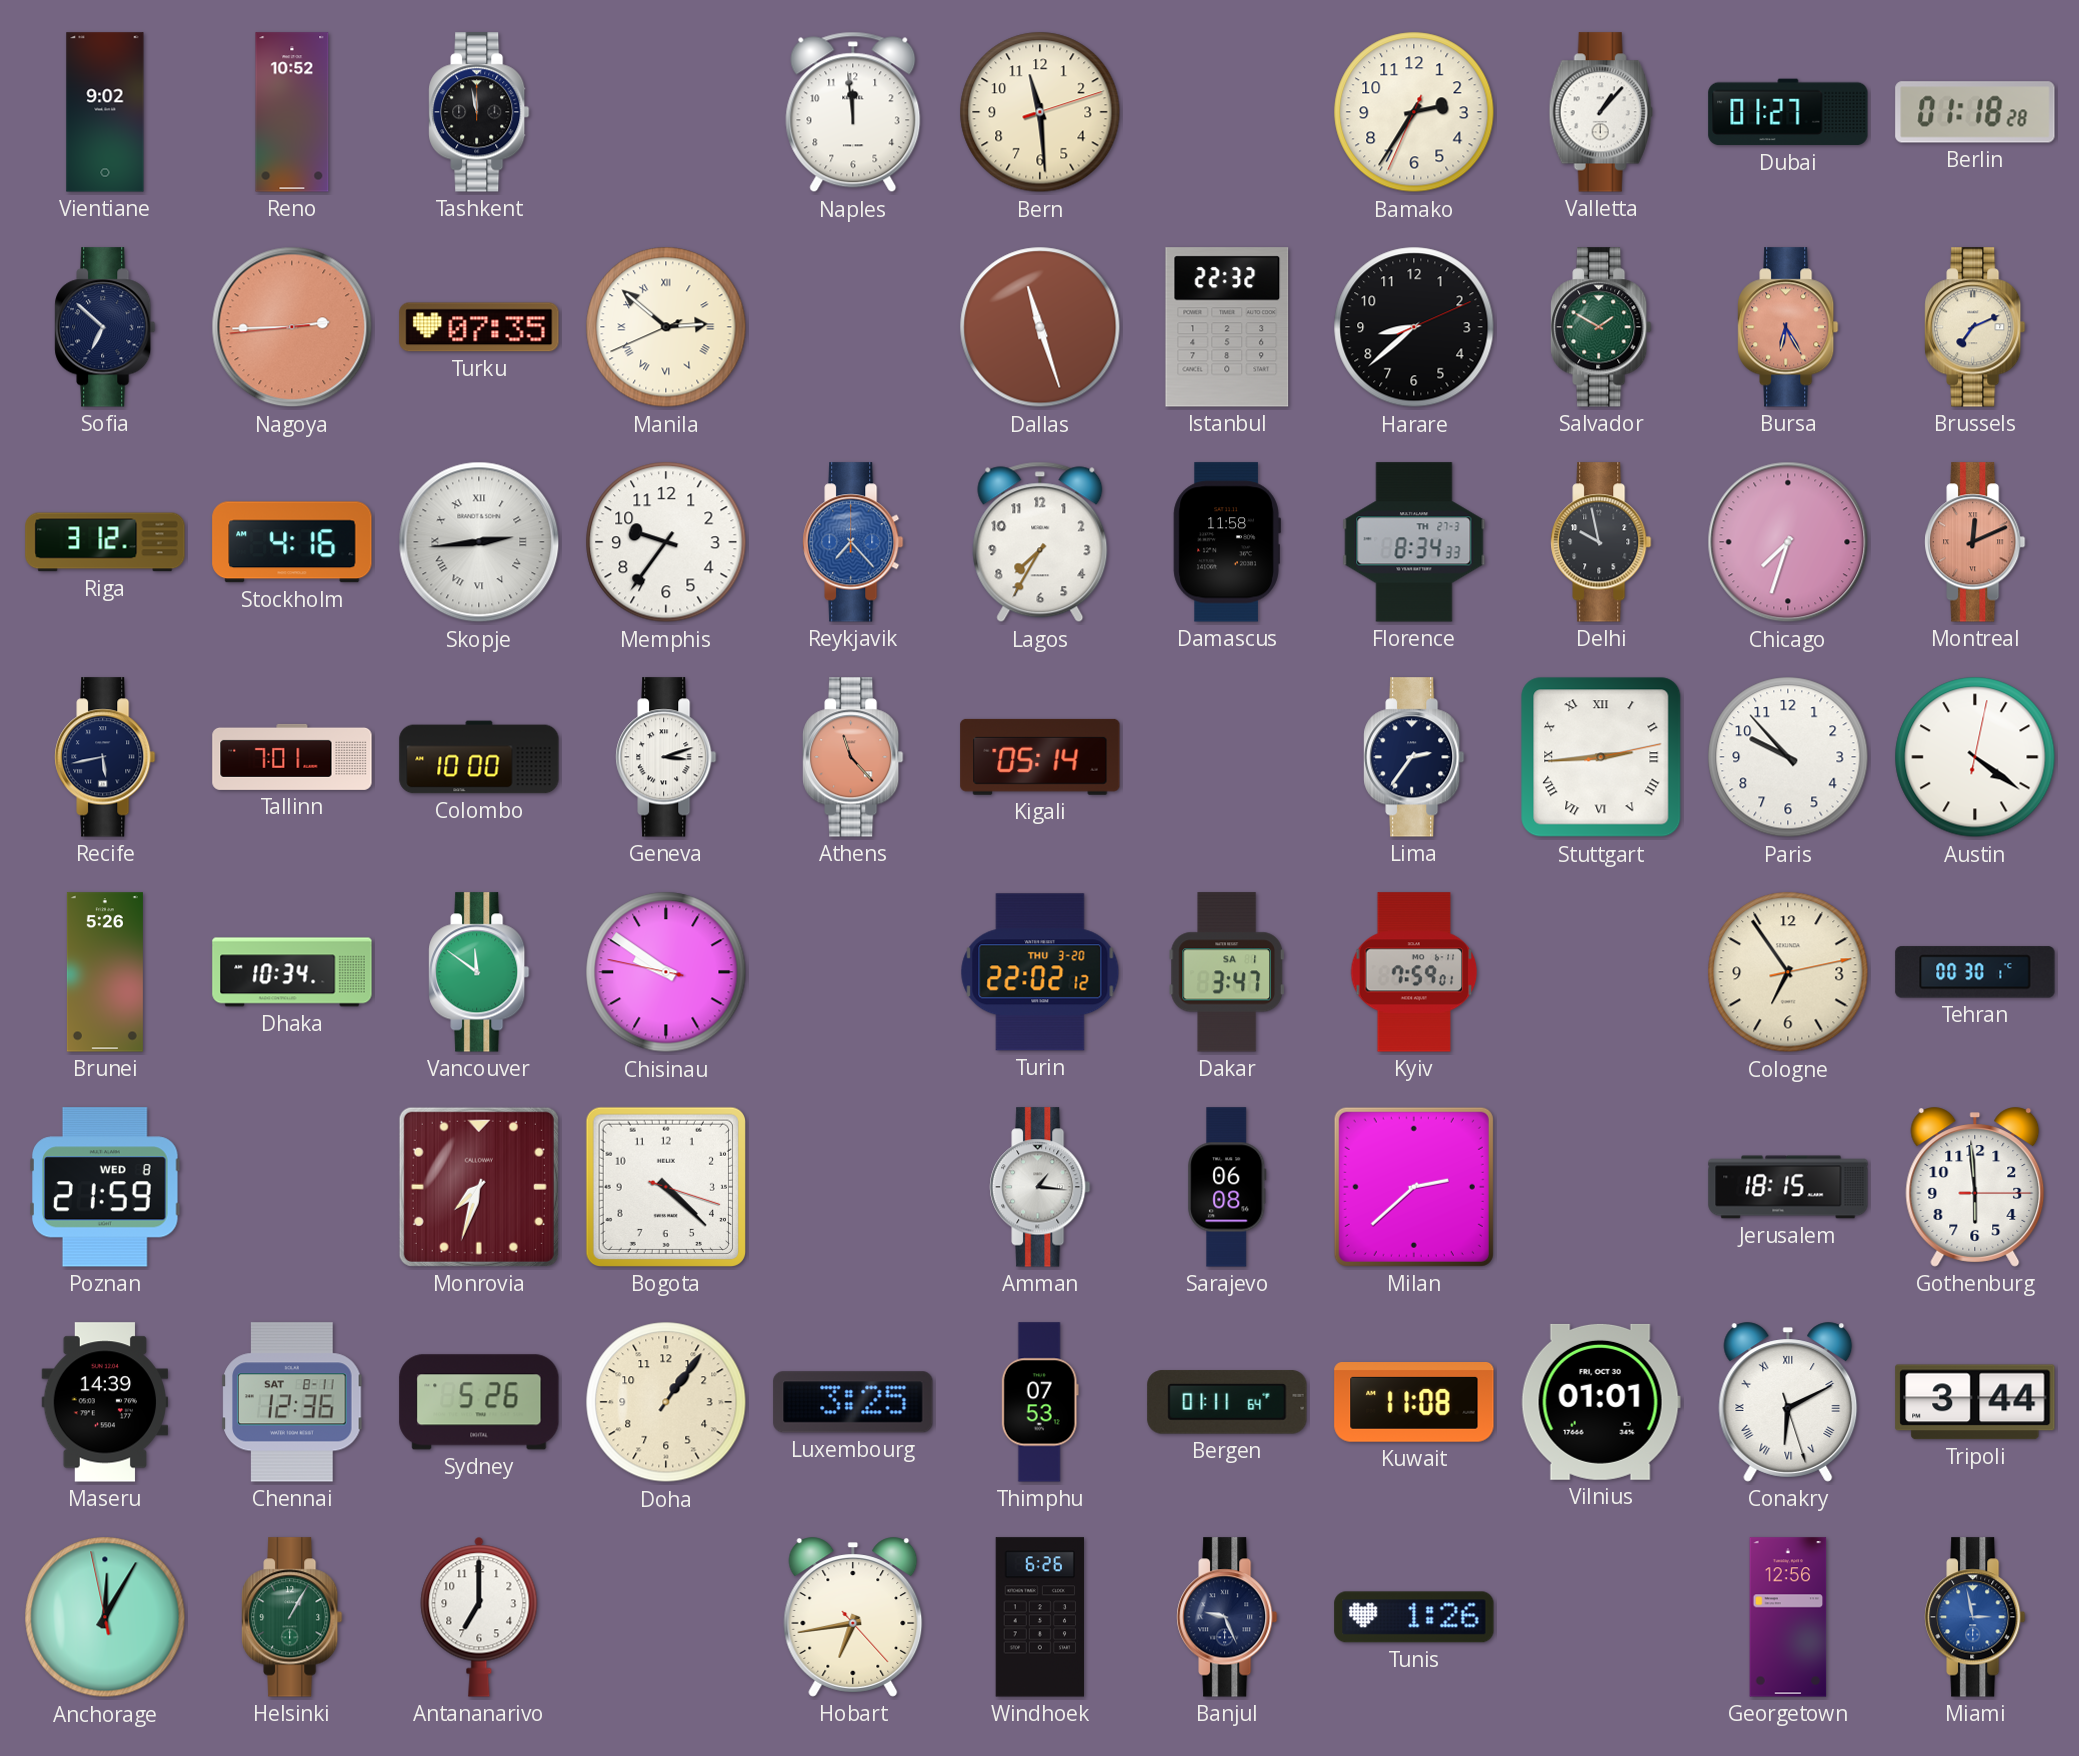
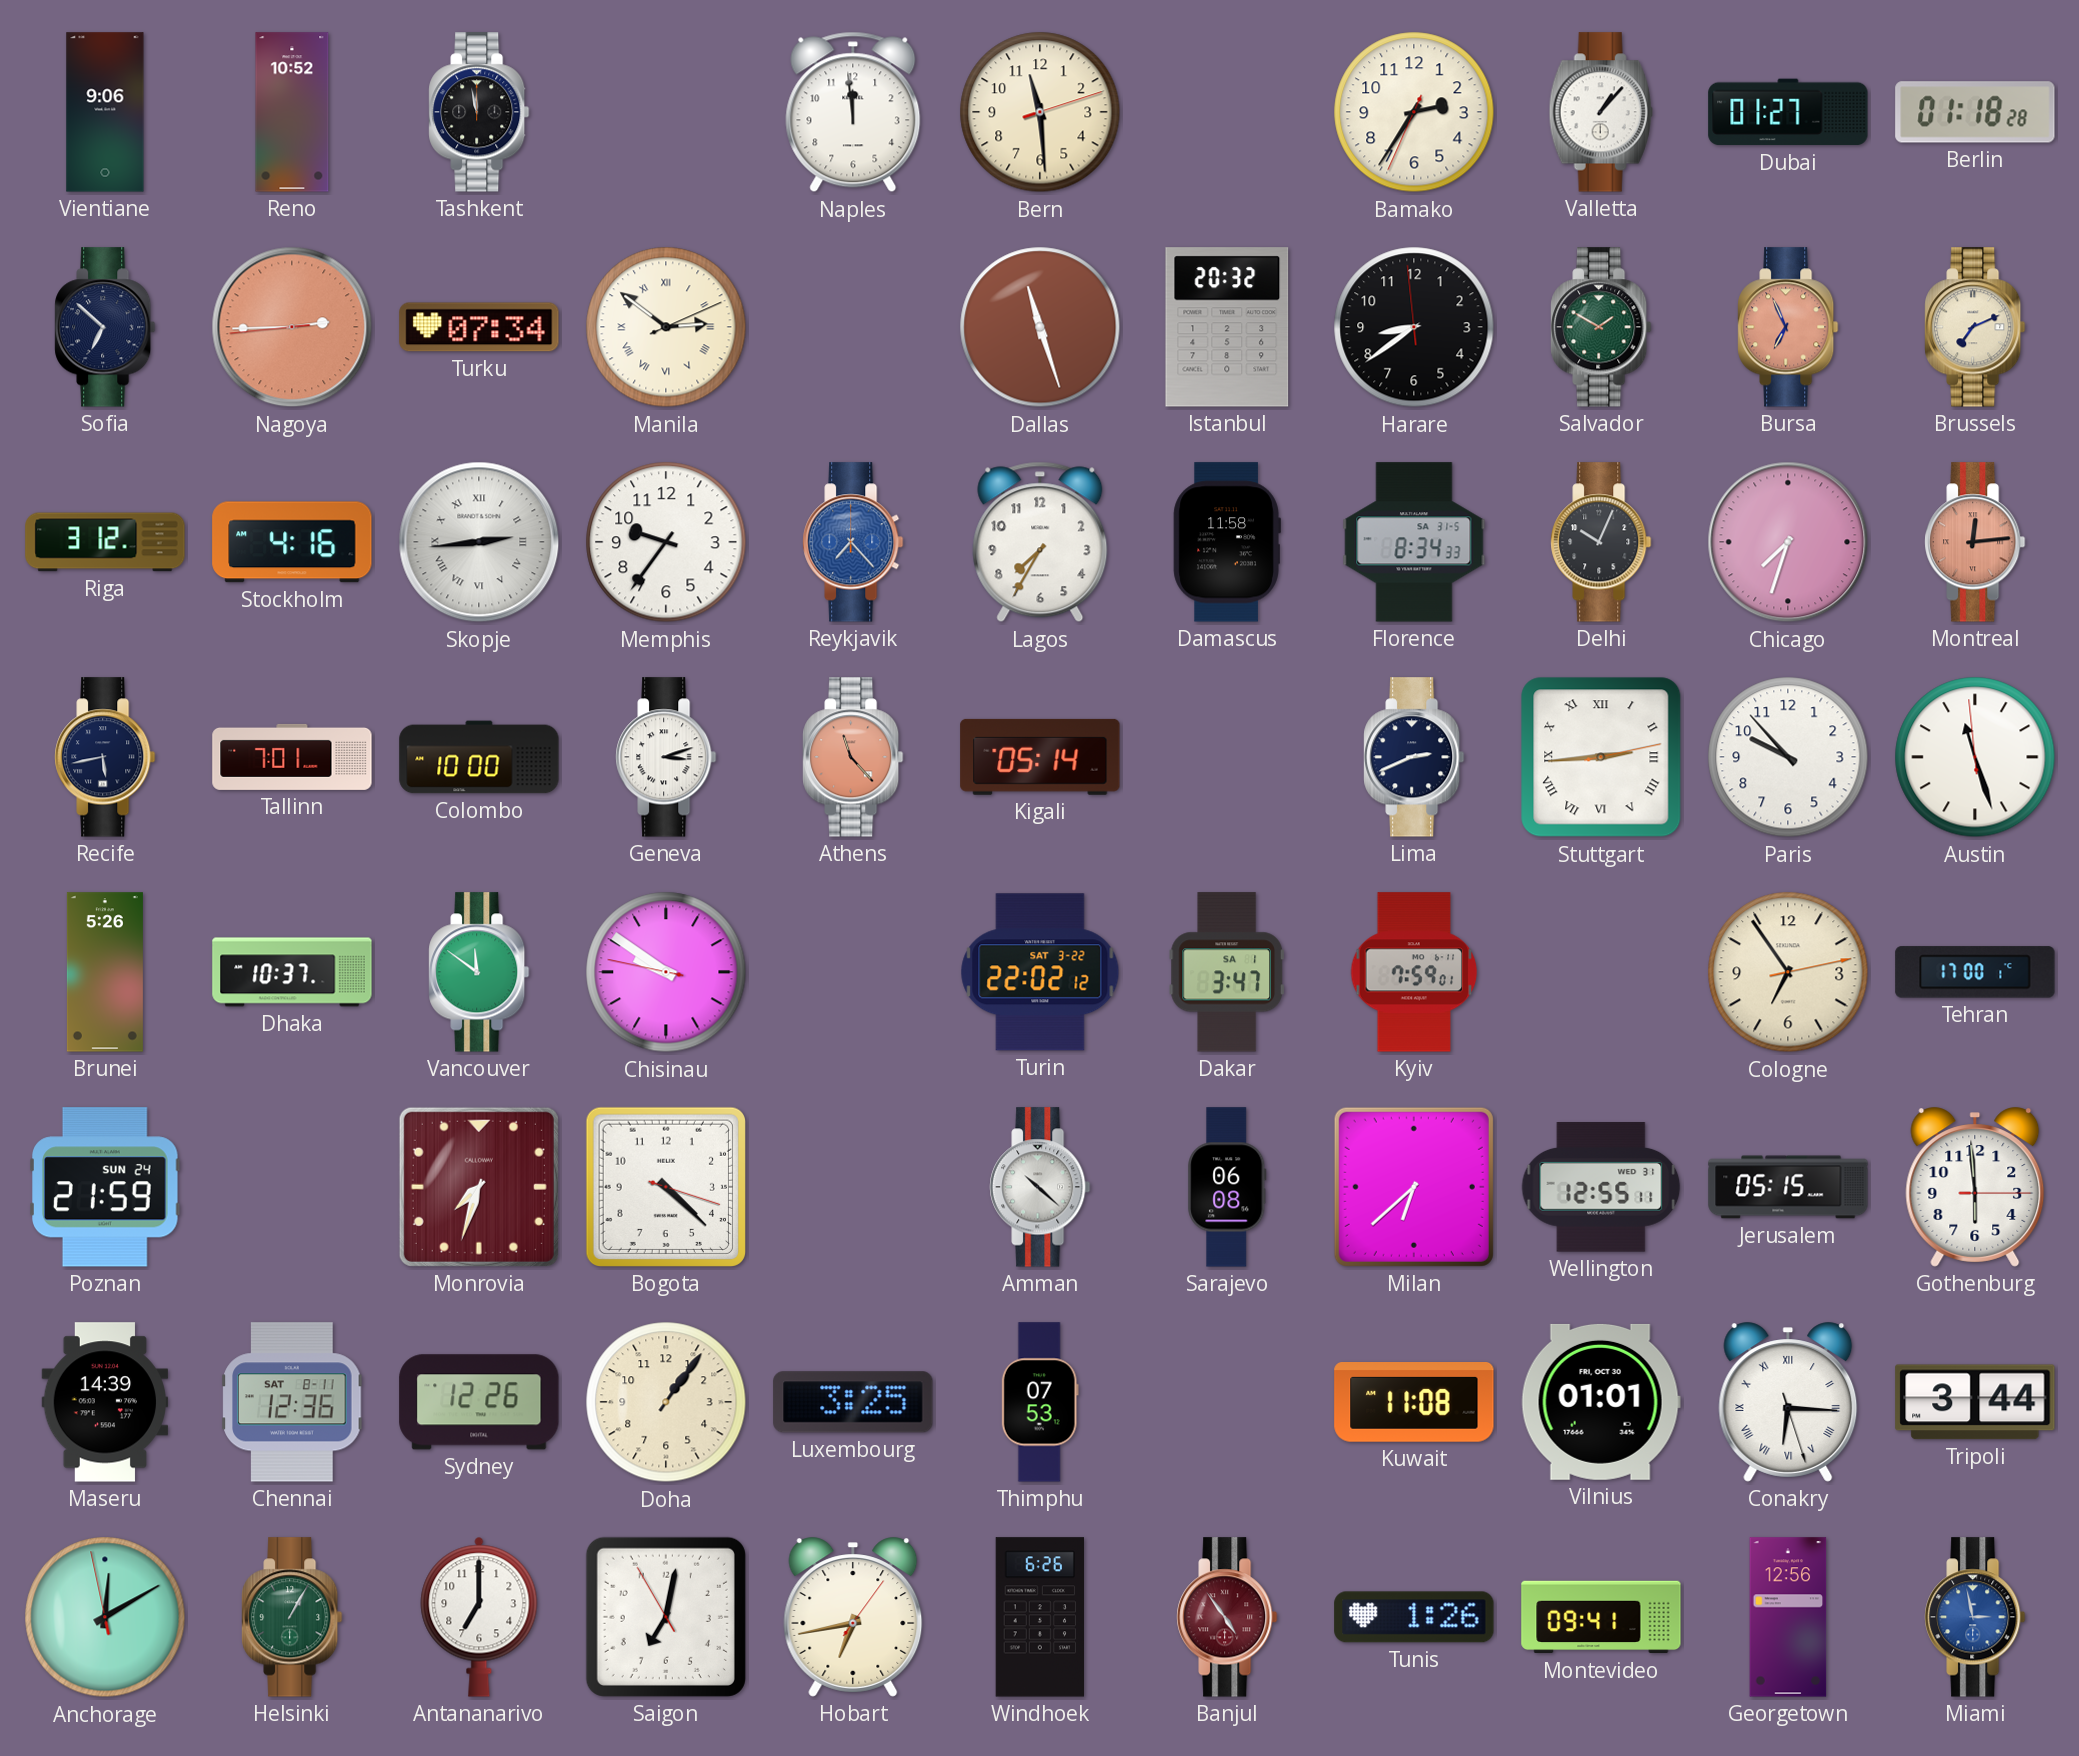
Vientiane: 9:02 -> 9:06
Turku: 07:35 -> 07:34
Manila: 2:51:41 -> 2:51:11
Istanbul: 22:32 -> 20:32
Harare: 8:38:11 -> 8:38:59
Bursa: 6:25 -> 6:56
Florence date: TH 27-3 -> SA 31-5
Delhi: 9:58 -> 10:04
Montreal: 12:11 -> 12:14
Lima: 2:36 -> 2:41
Austin: 4:21 -> 11:26
Dhaka: 10:34 -> 10:37
Turin date: THU 3-20 -> SAT 3-22
Tehran: 00:30 -> 17:00
Poznan date: WED 8 -> SUN 24
Amman: 1:16 -> 10:22
Milan: 2:38 -> 6:38
Wellington: none -> 12:55
Jerusalem: 18:15 -> 05:15
Sydney: 5:26 -> 12:26
Bergen: 01:11 -> none
Conakry: 6:10 -> 6:15
Anchorage: 12:04 -> 12:09
Saigon: none -> 7:01
Hobart: 6:43:23 -> 6:43:06
Banjul: 9:26 -> 4:54
Banjul dial: navy -> burgundy
Montevideo: none -> 09:41
